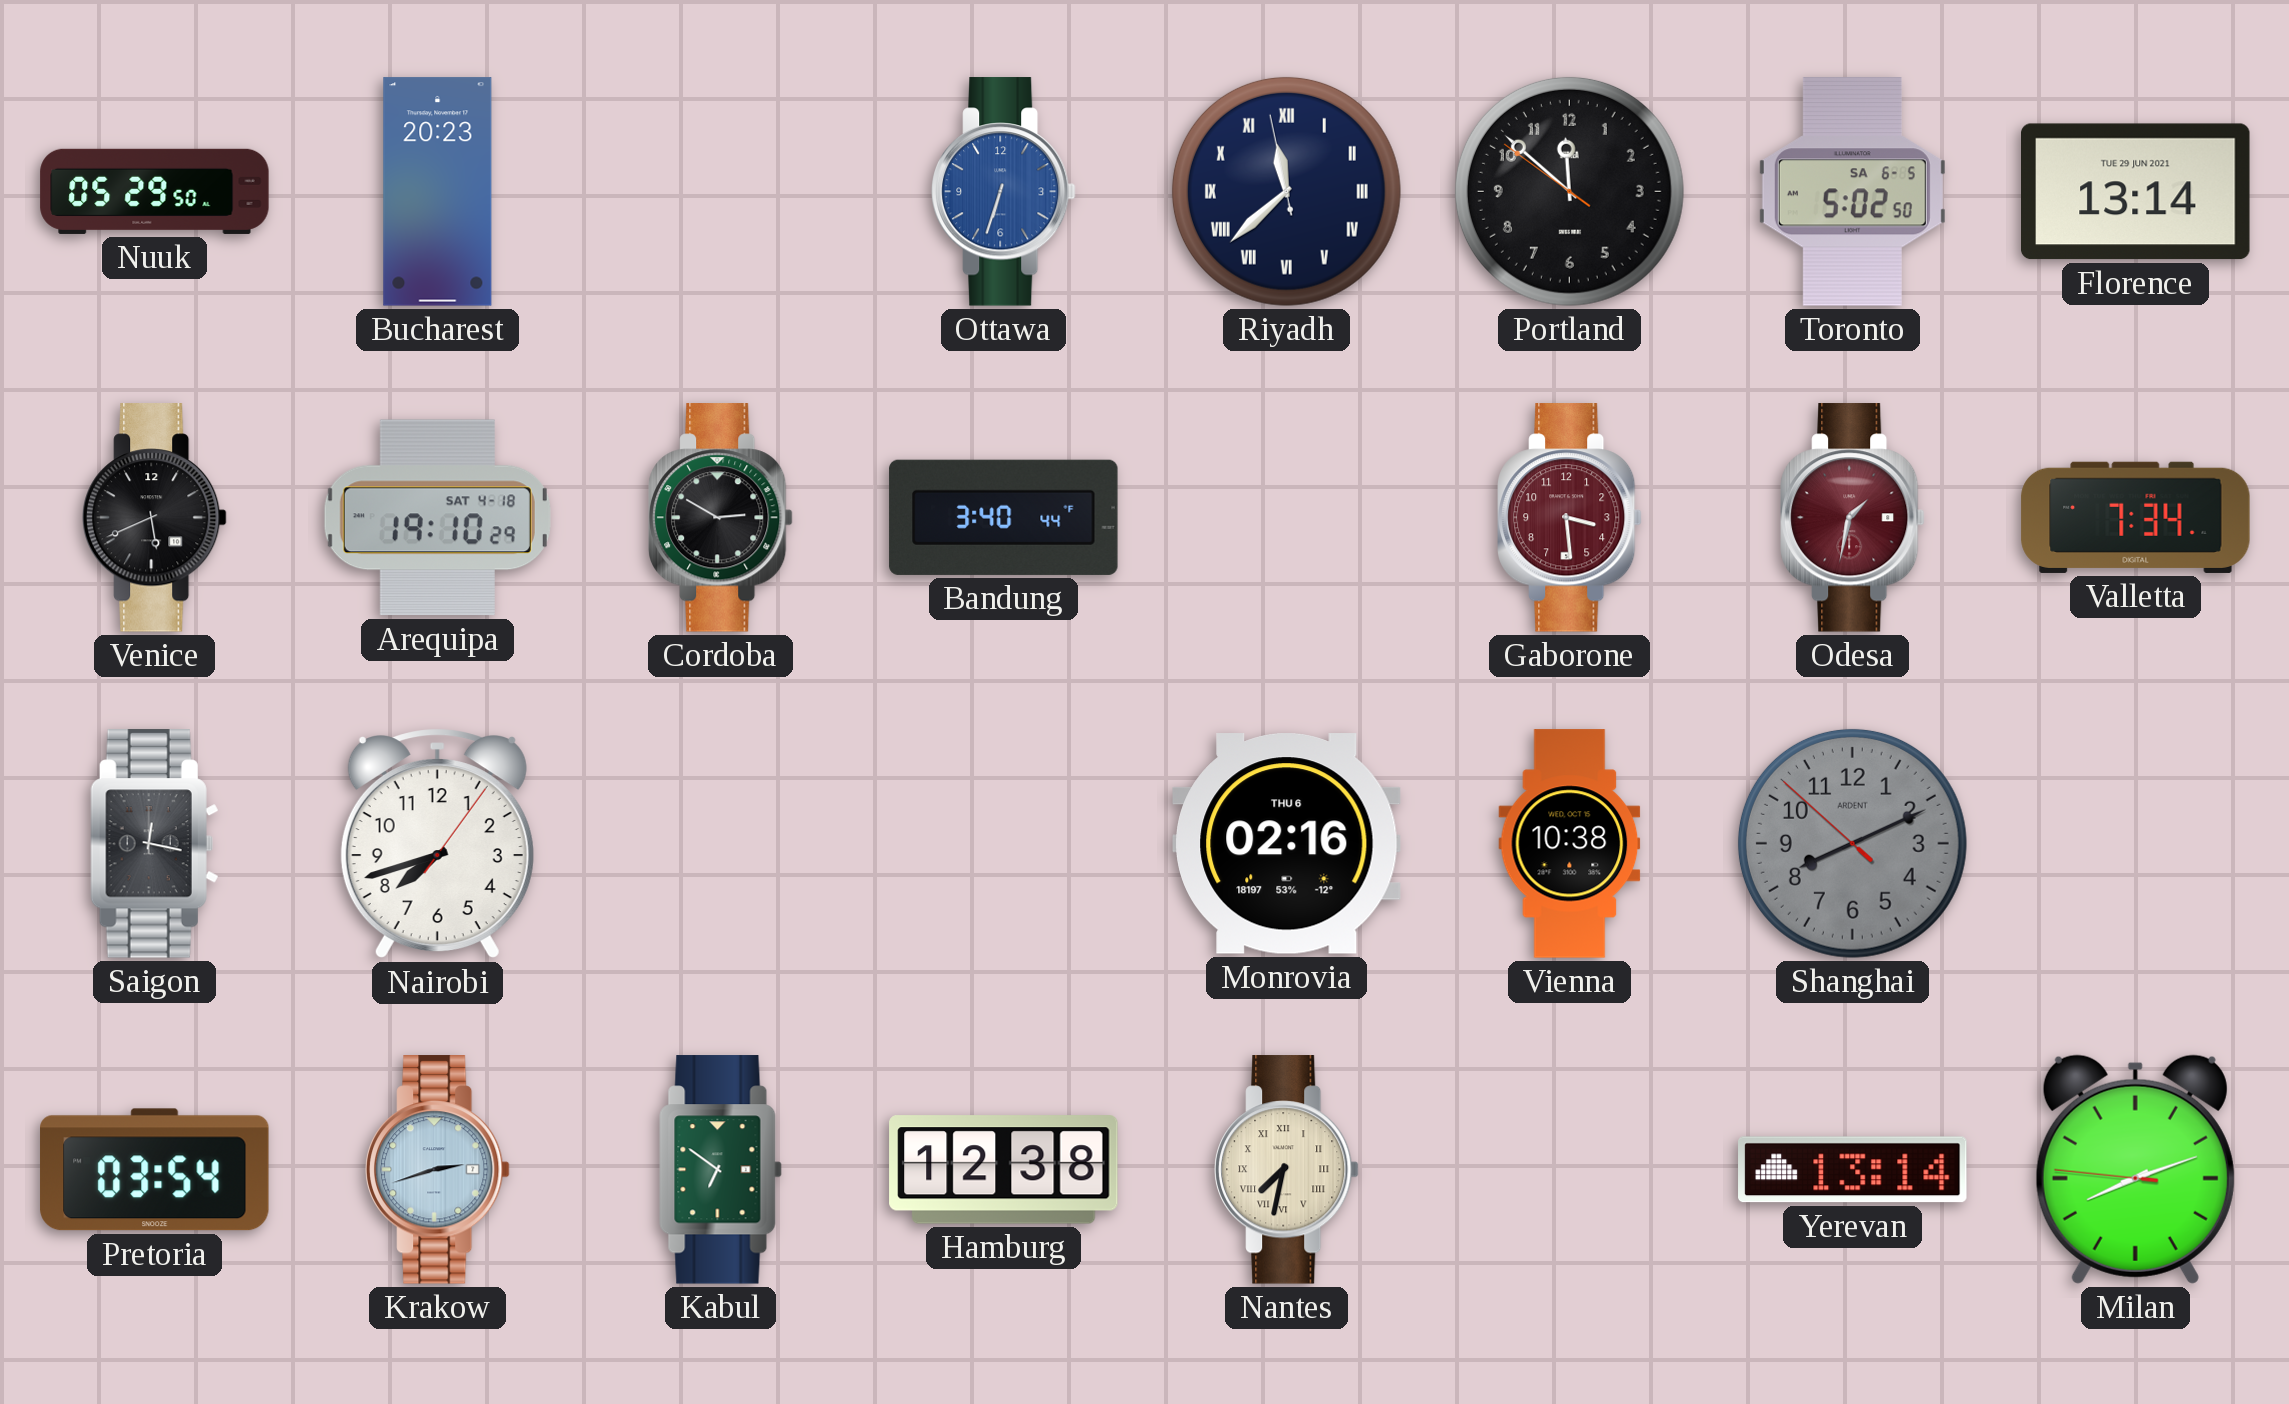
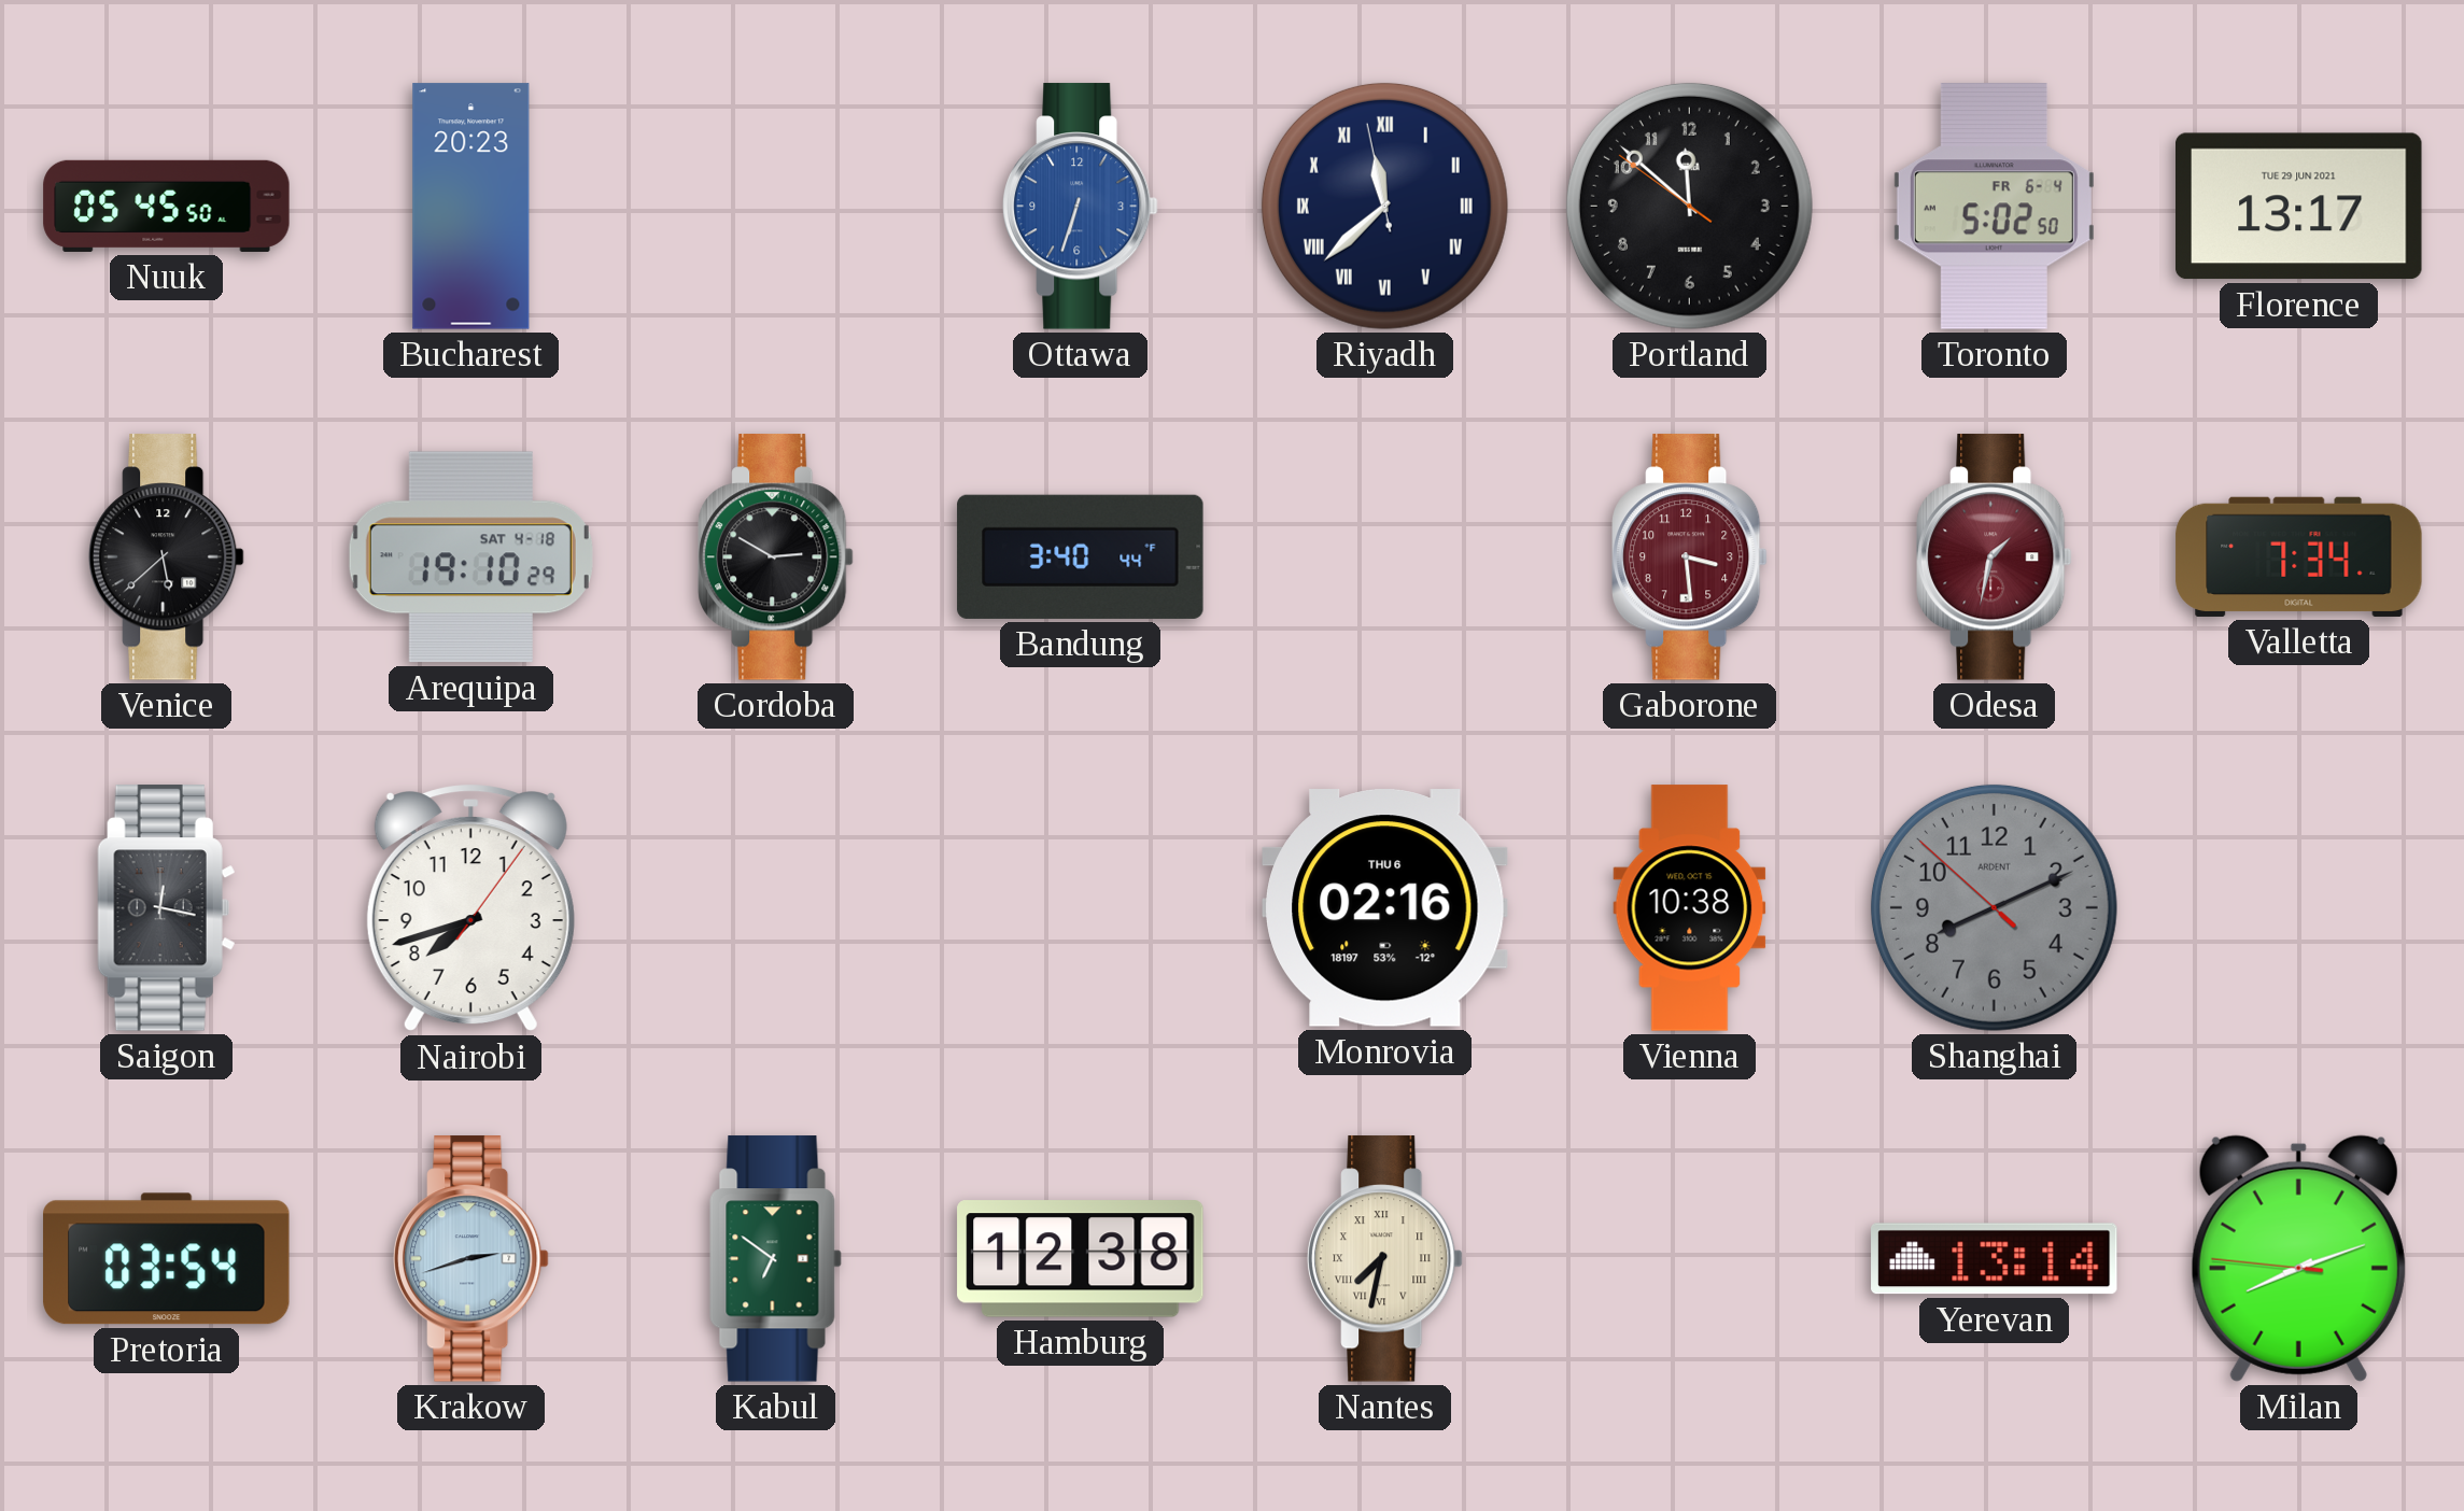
Nuuk: 05:29 -> 05:45
Toronto date: SA 6-5 -> FR 6-4
Florence: 13:14 -> 13:17
Venice: 5:41 -> 5:38
